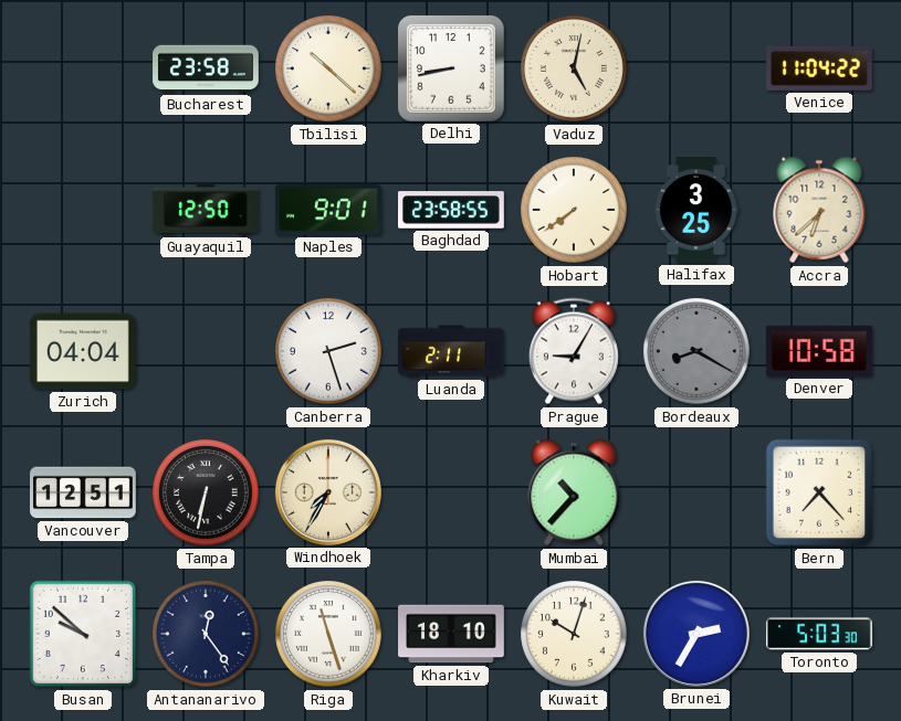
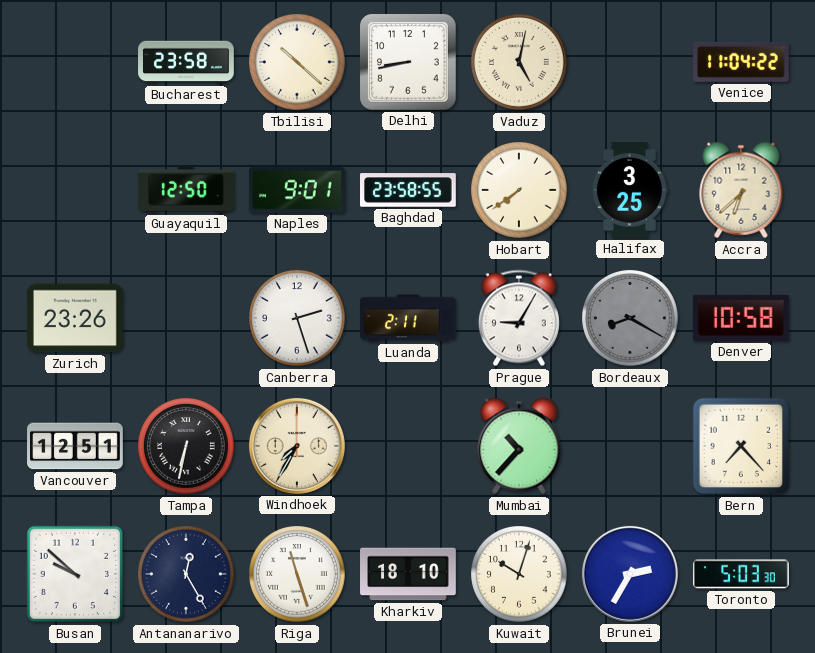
Zurich: 04:04 -> 23:26
Antananarivo: 12:24 -> 12:25
